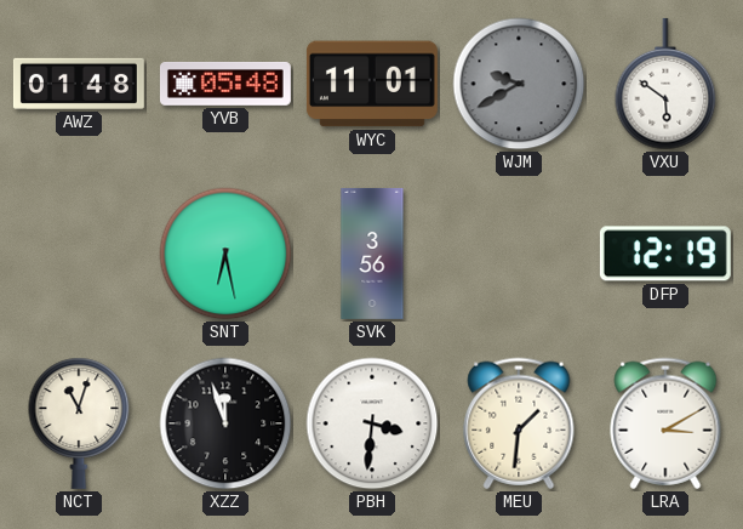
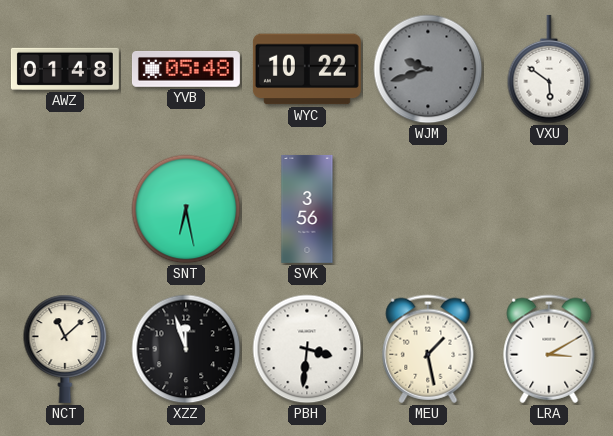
WYC: 11:01 -> 10:22
WJM: 9:40 -> 9:42
DFP: 12:19 -> none
NCT: 11:03 -> 11:08
MEU: 1:31 -> 1:28
